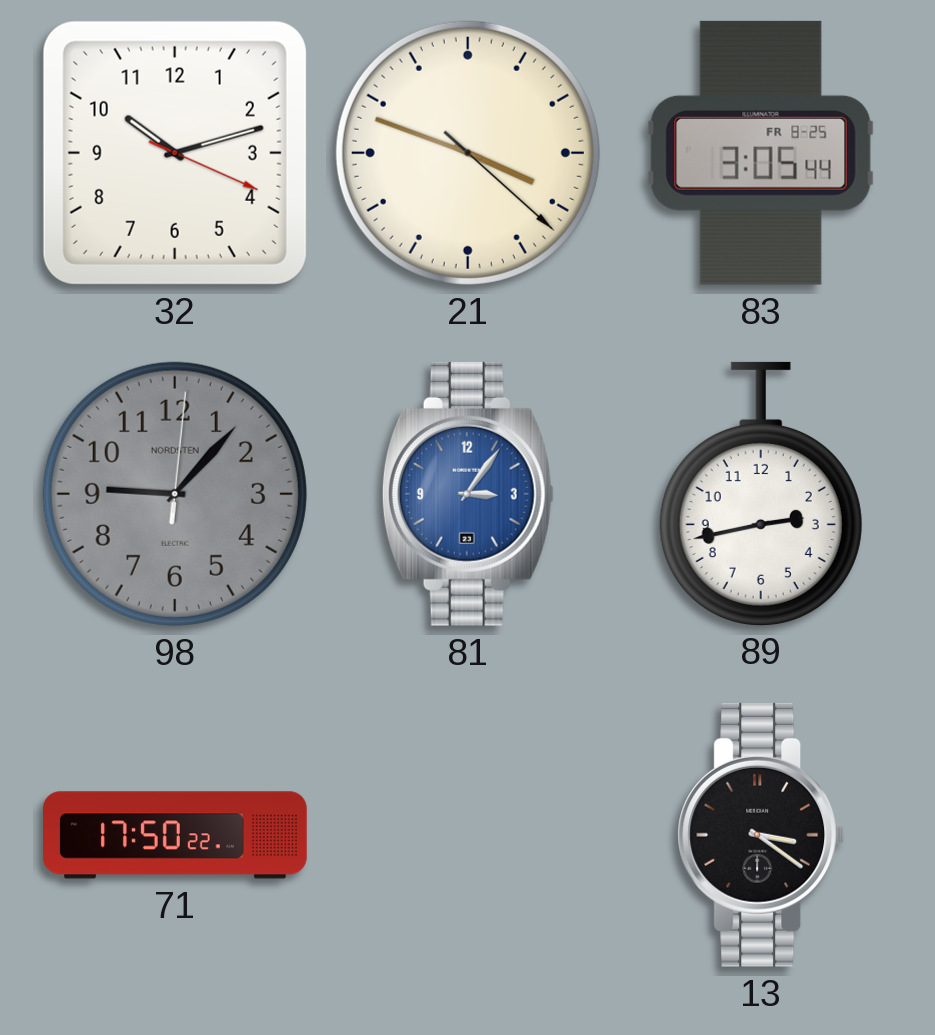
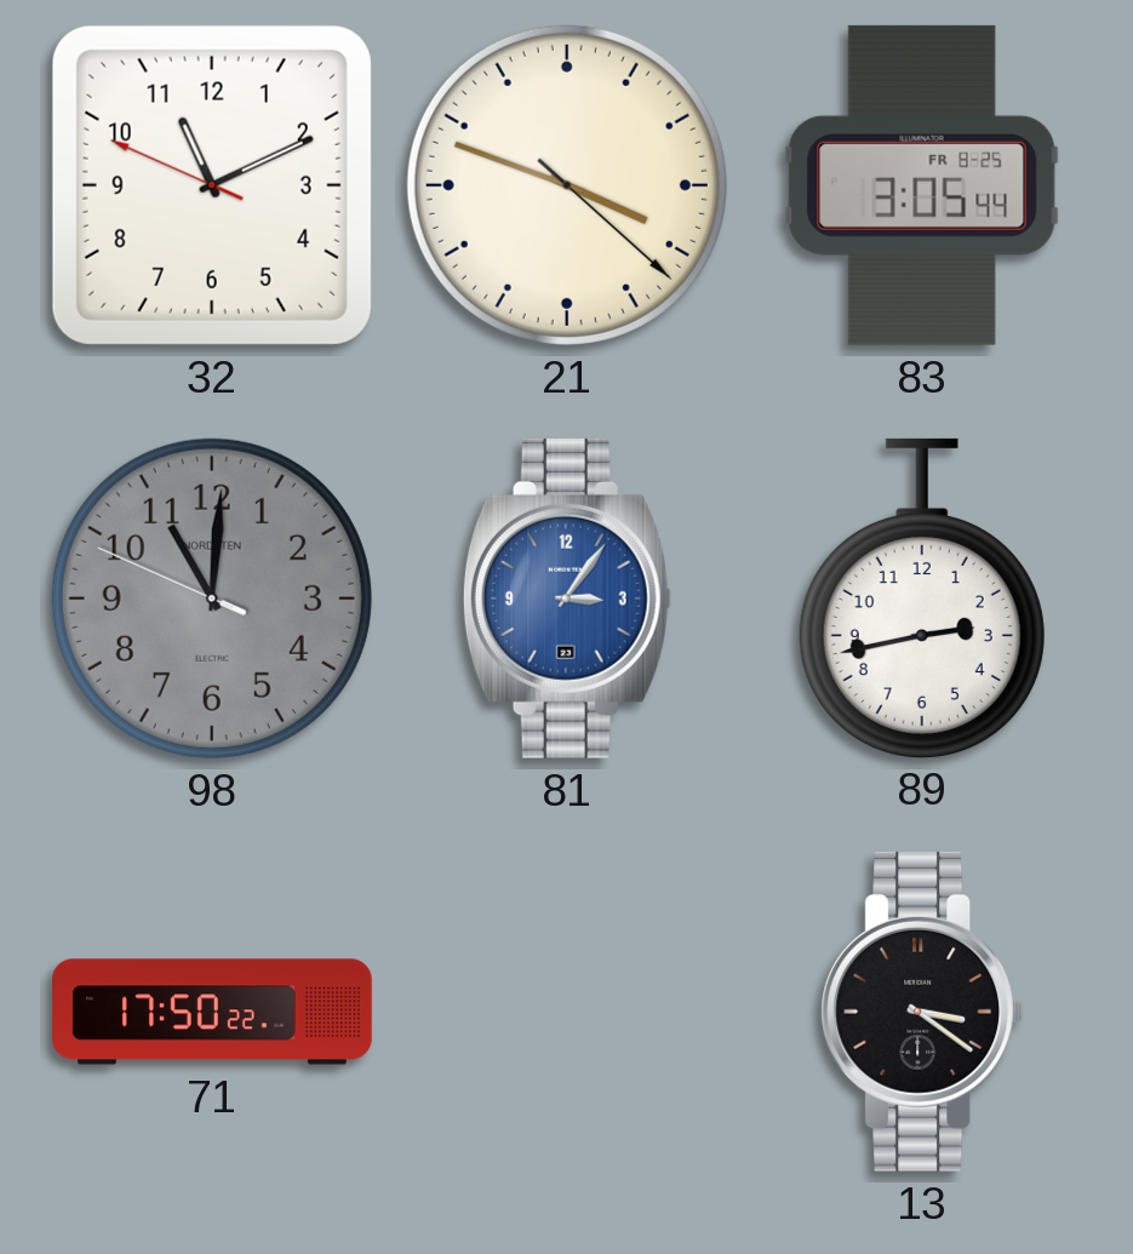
32: 10:12 -> 11:10
98: 9:07 -> 11:00
